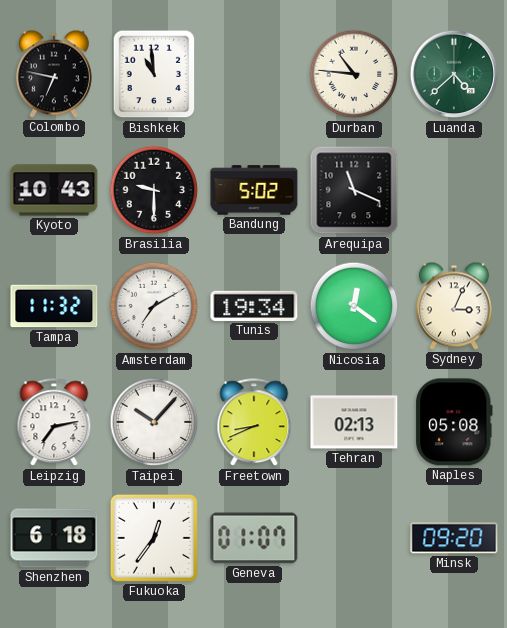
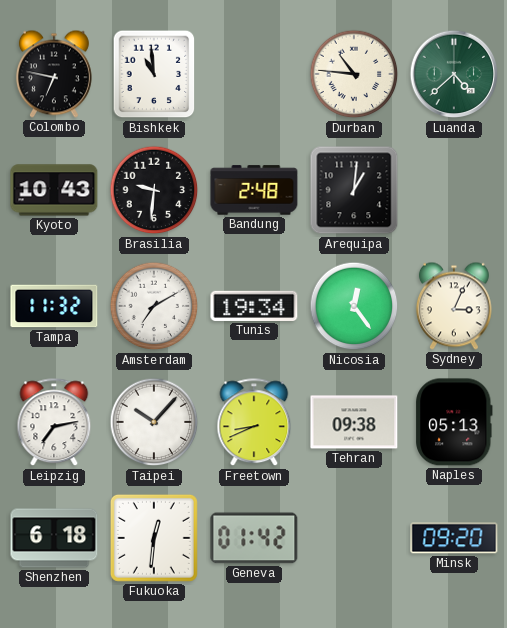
Brasilia: 9:30 -> 9:31
Bandung: 5:02 -> 2:48
Arequipa: 11:19 -> 1:01
Nicosia: 12:21 -> 12:24
Tehran: 02:13 -> 09:38
Naples: 05:08 -> 05:13
Fukuoka: 12:36 -> 12:31
Geneva: 01:07 -> 01:42
